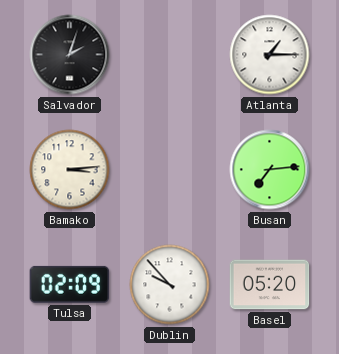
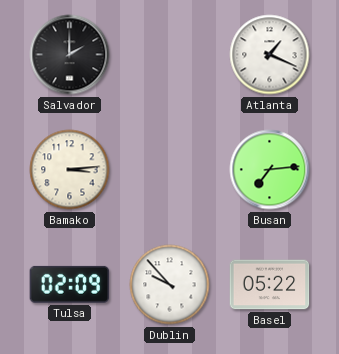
Salvador: 2:03 -> 2:00
Atlanta: 1:15 -> 1:19
Basel: 05:20 -> 05:22
